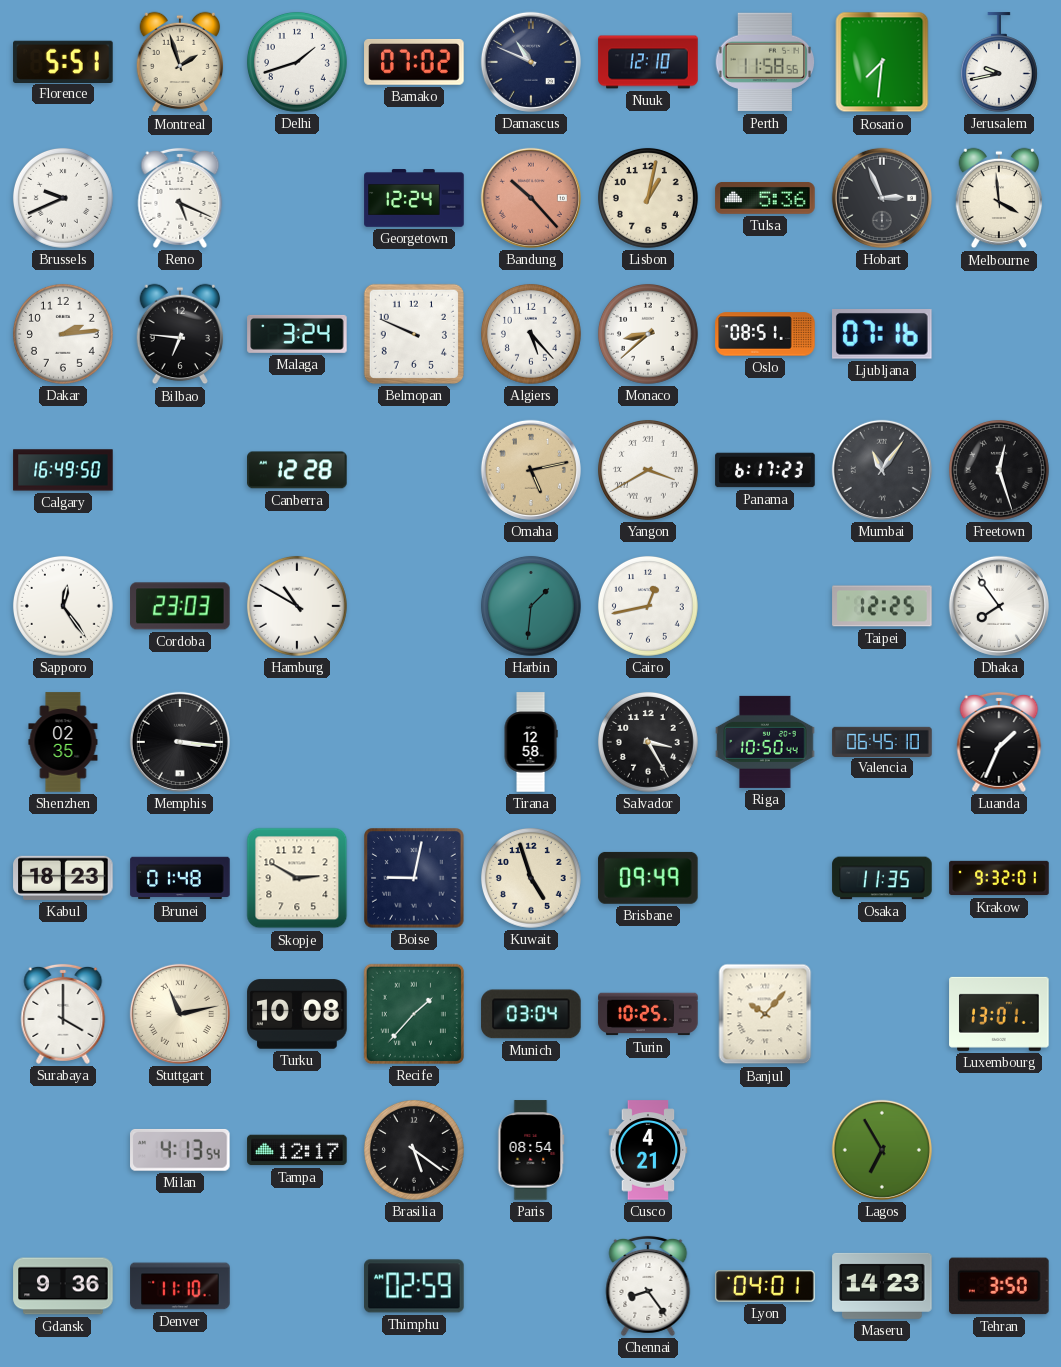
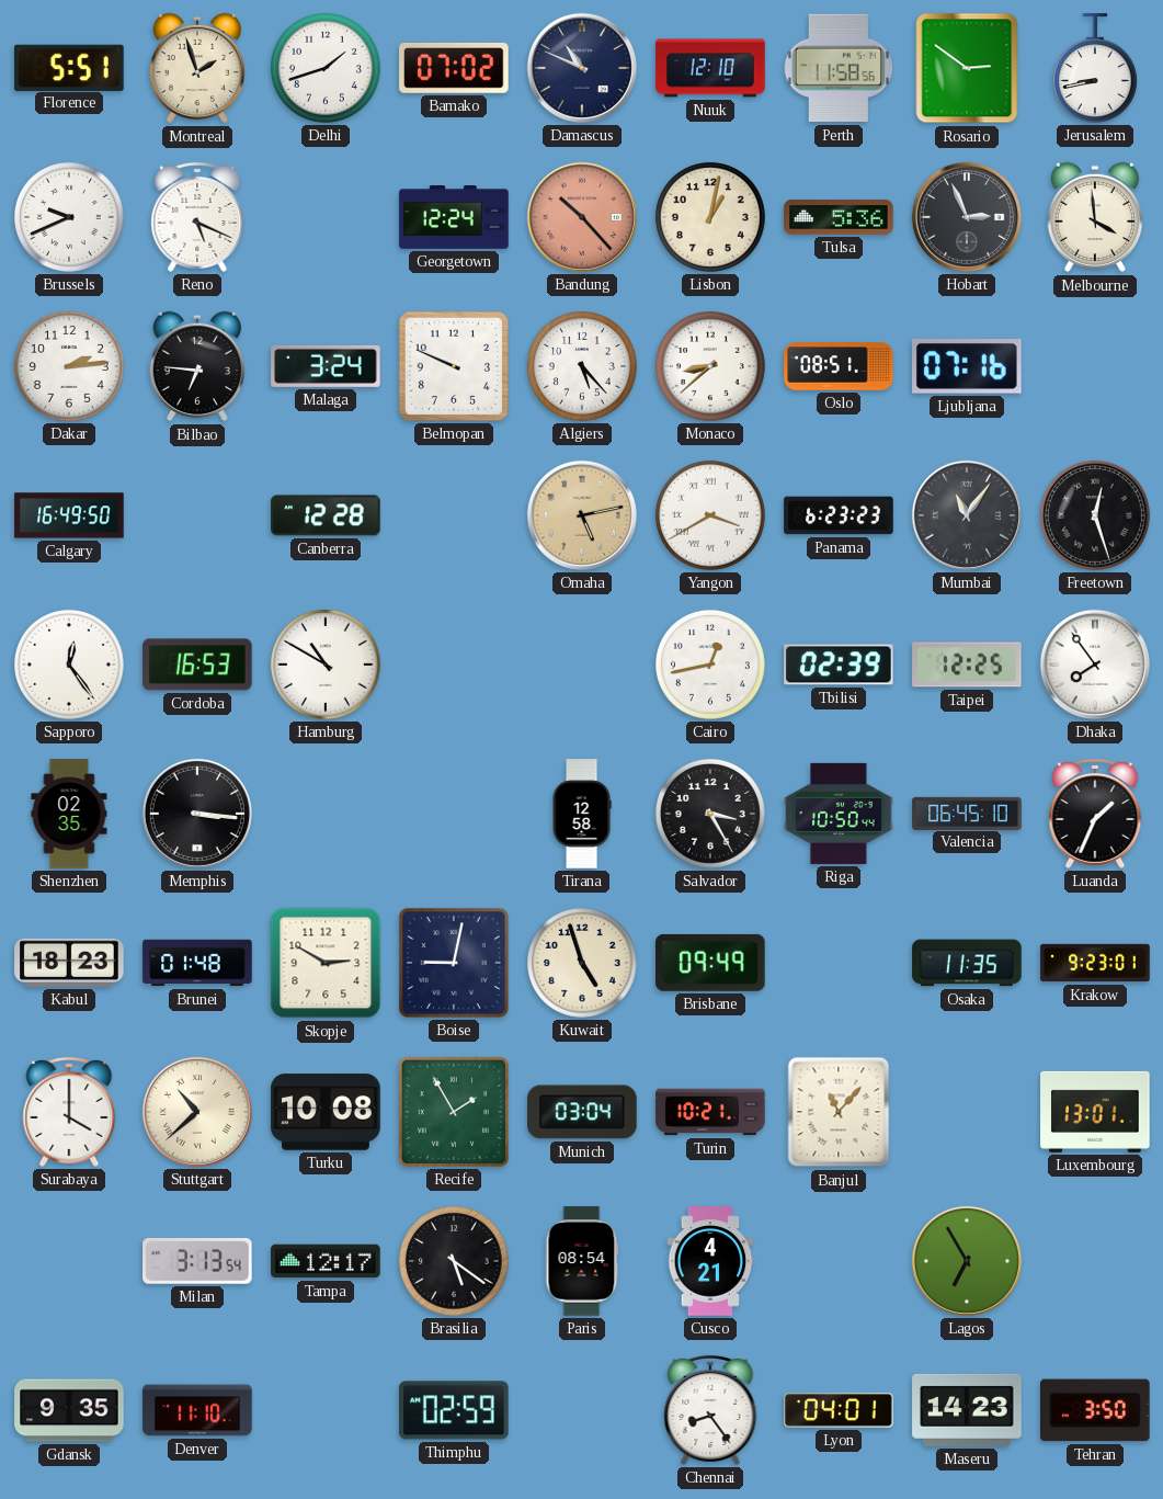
Rosario: 7:31 -> 2:51
Jerusalem: 9:43 -> 8:43
Panama: 6:17 -> 6:23
Cordoba: 23:03 -> 16:53
Harbin: 1:31 -> none
Tbilisi: none -> 02:39
Krakow: 9:32 -> 9:23
Stuttgart: 11:13 -> 10:38
Recife: 1:37 -> 1:55
Turin: 10:25 -> 10:21
Banjul: 10:07 -> 11:07
Milan: 4:13 -> 3:13
Gdansk: 9:36 -> 9:35
